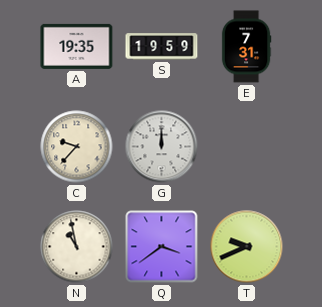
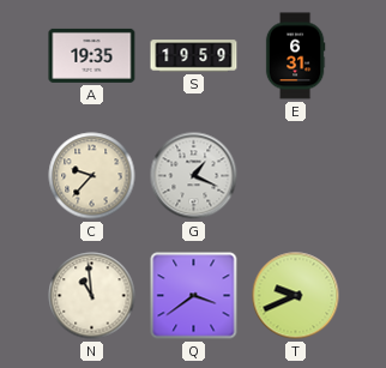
E: 7:31 -> 6:31
G: 12:00 -> 1:19
N: 10:58 -> 10:59
